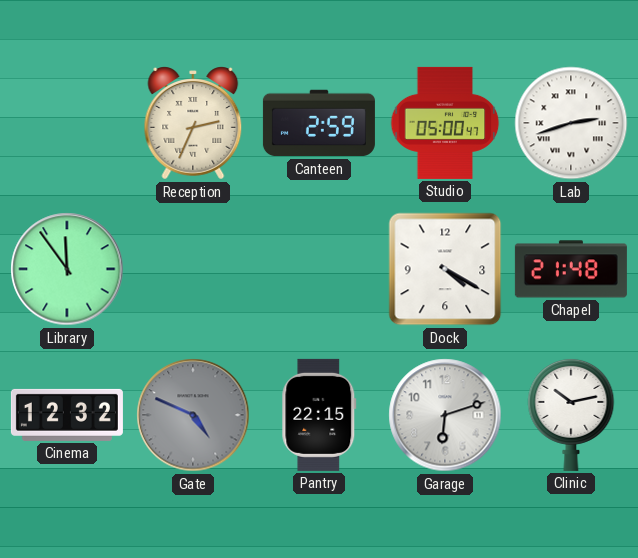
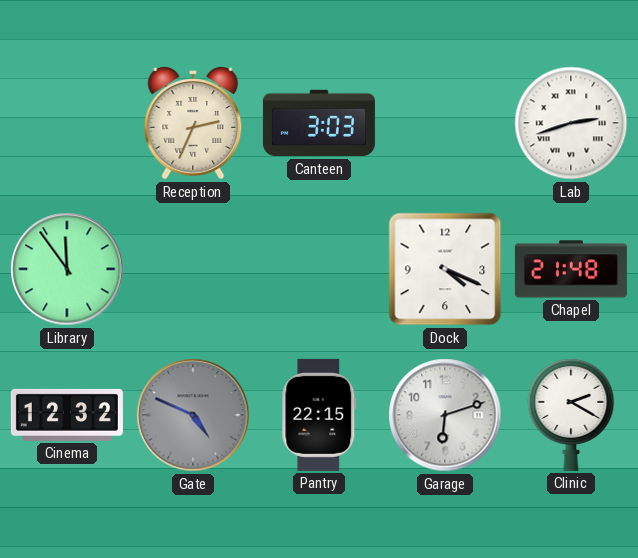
Canteen: 2:59 -> 3:03
Studio: 05:00 -> none
Dock: 4:20 -> 4:19
Clinic: 10:13 -> 2:20
